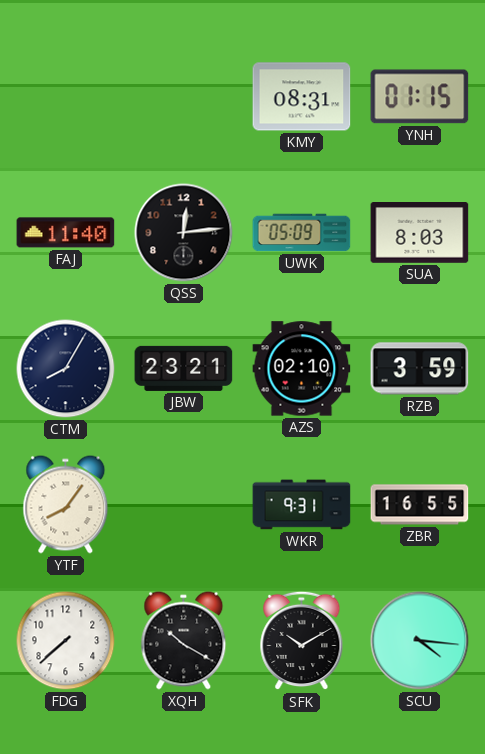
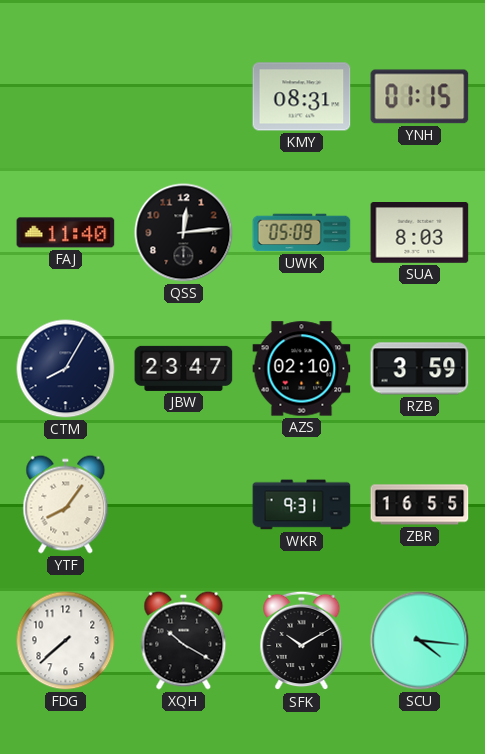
JBW: 23:21 -> 23:47
